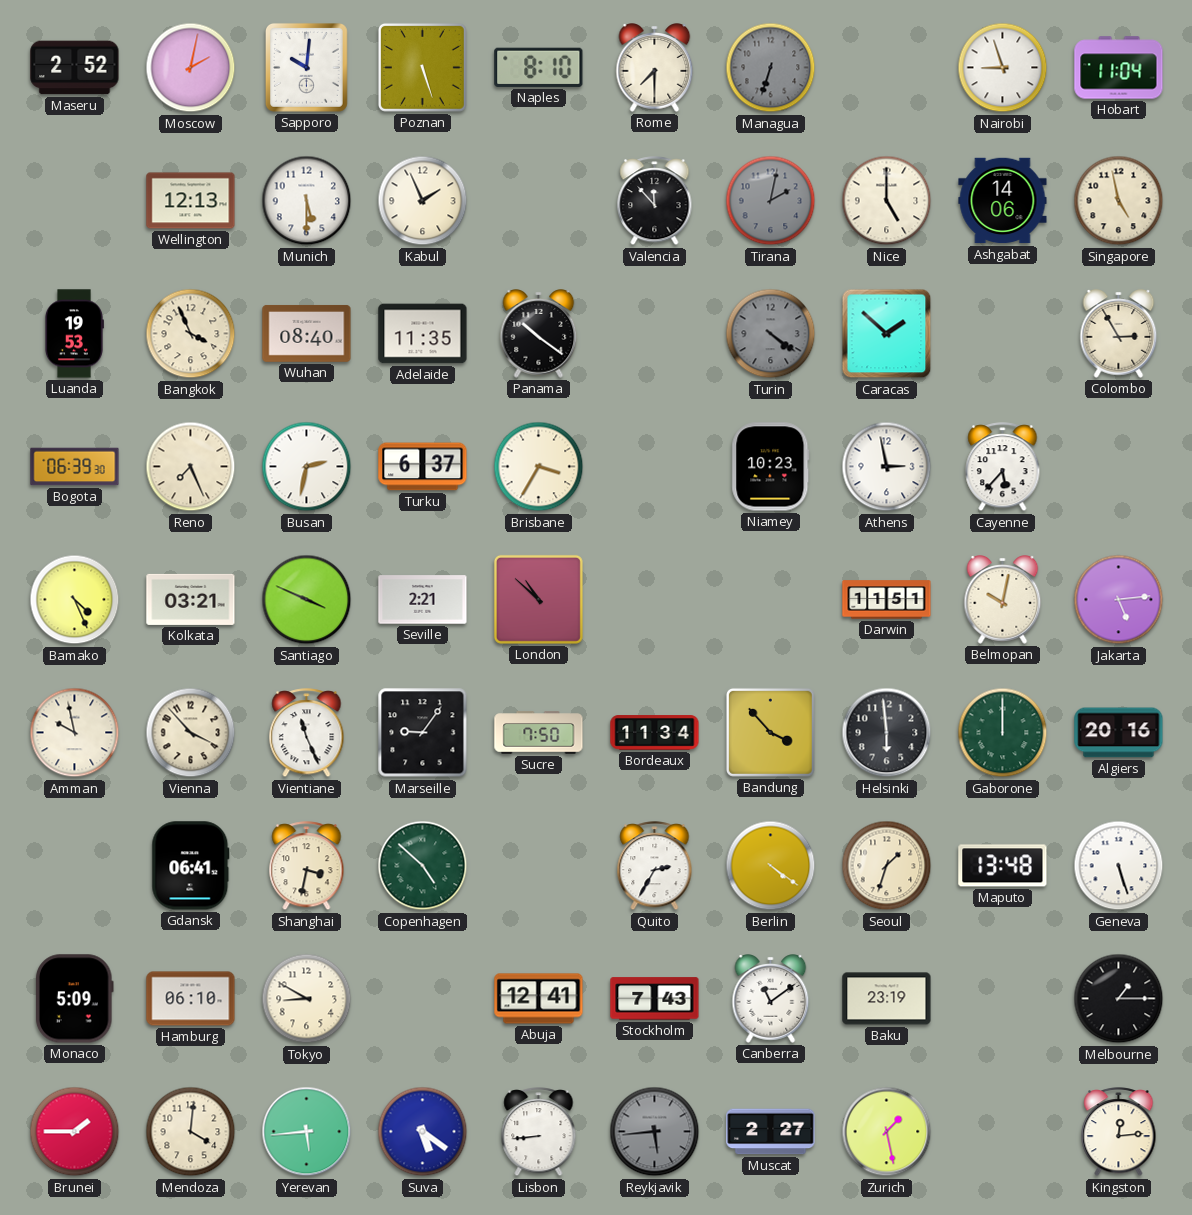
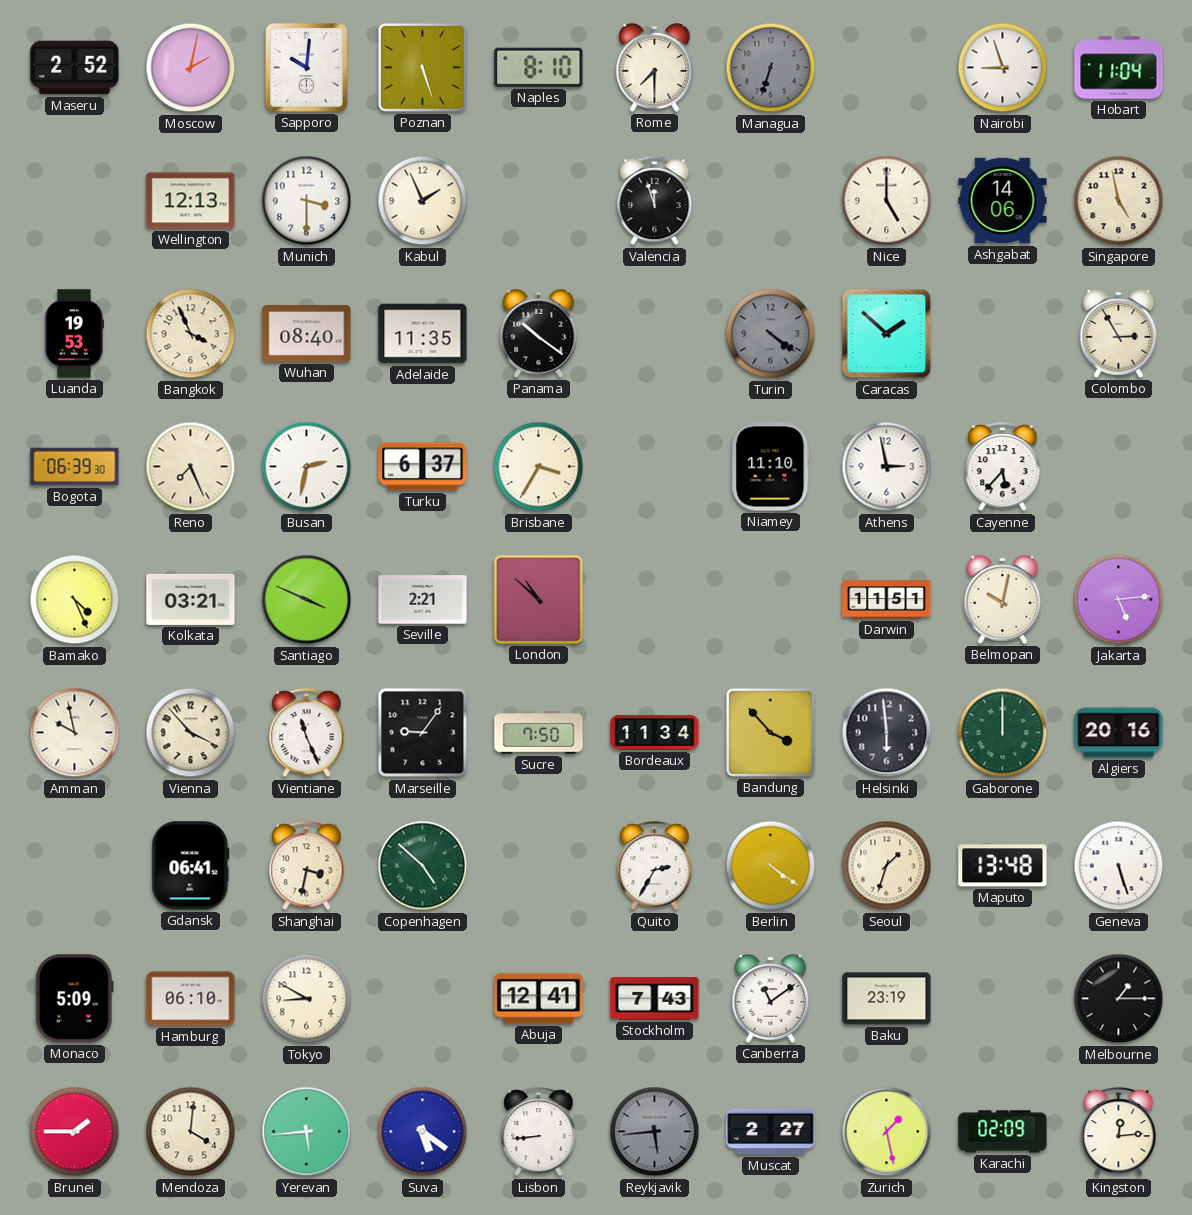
Munich: 5:30 -> 3:30
Valencia: 11:53 -> 11:57
Tirana: 2:02 -> none
Niamey: 10:23 -> 11:10
Karachi: none -> 02:09
